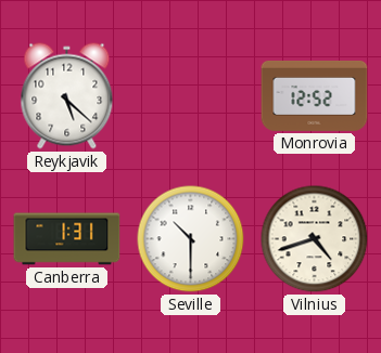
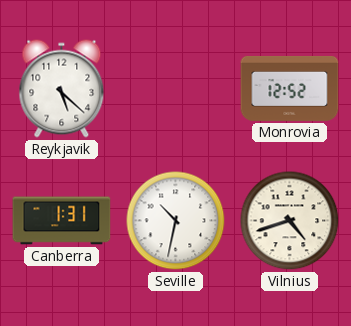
Seville: 10:30 -> 10:32
